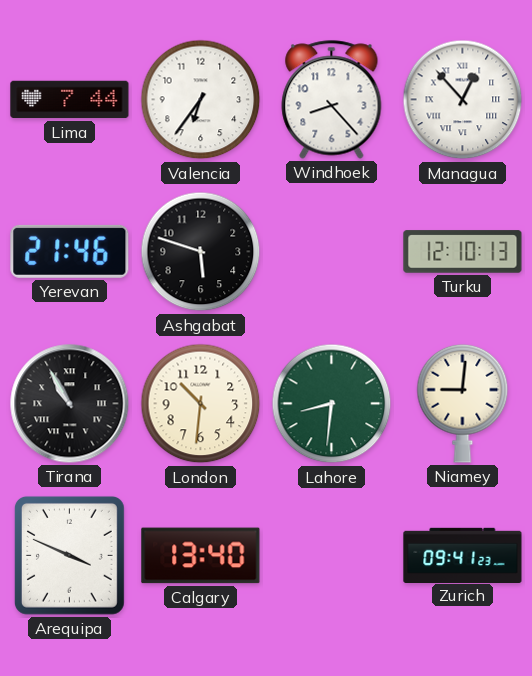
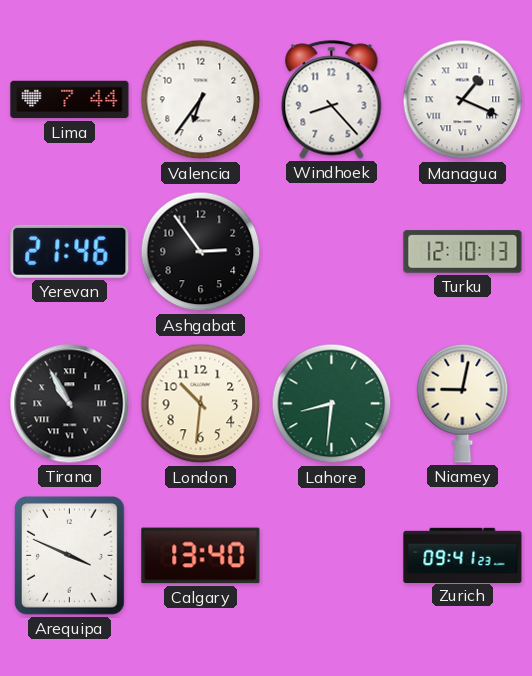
Managua: 12:53 -> 1:19
Ashgabat: 5:48 -> 2:54
Niamey: 9:01 -> 9:02
